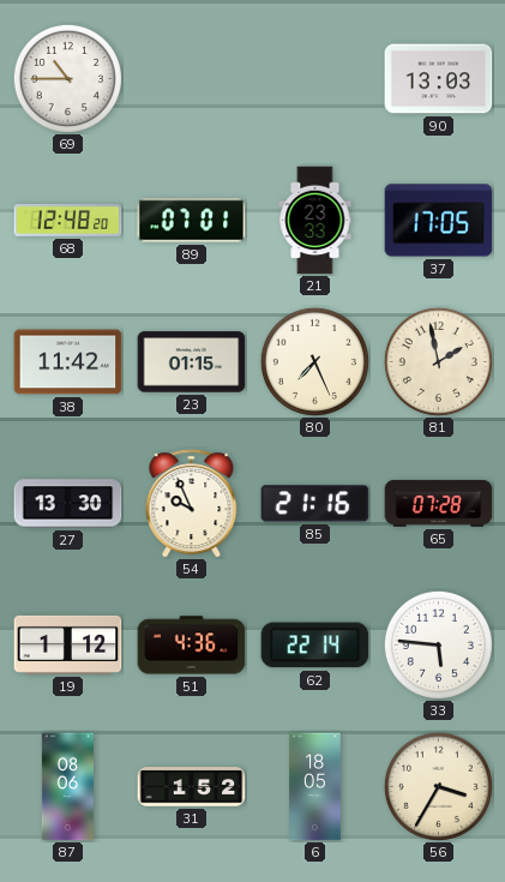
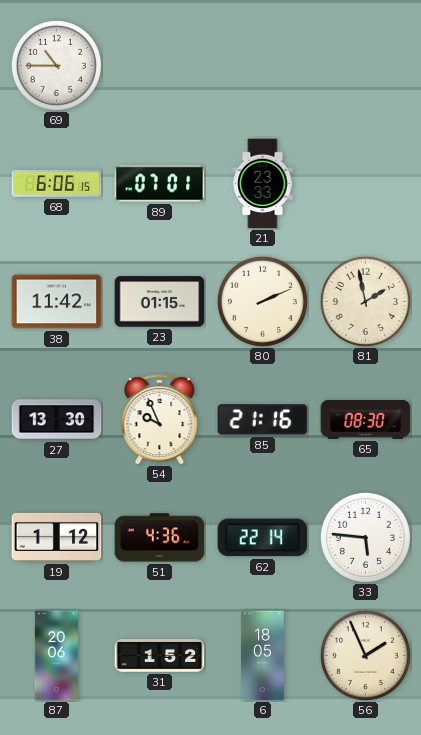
90: 13:03 -> none
68: 12:48 -> 6:06
37: 17:05 -> none
80: 7:26 -> 2:11
65: 07:28 -> 08:30
87: 08:06 -> 20:06
56: 3:35 -> 1:56
